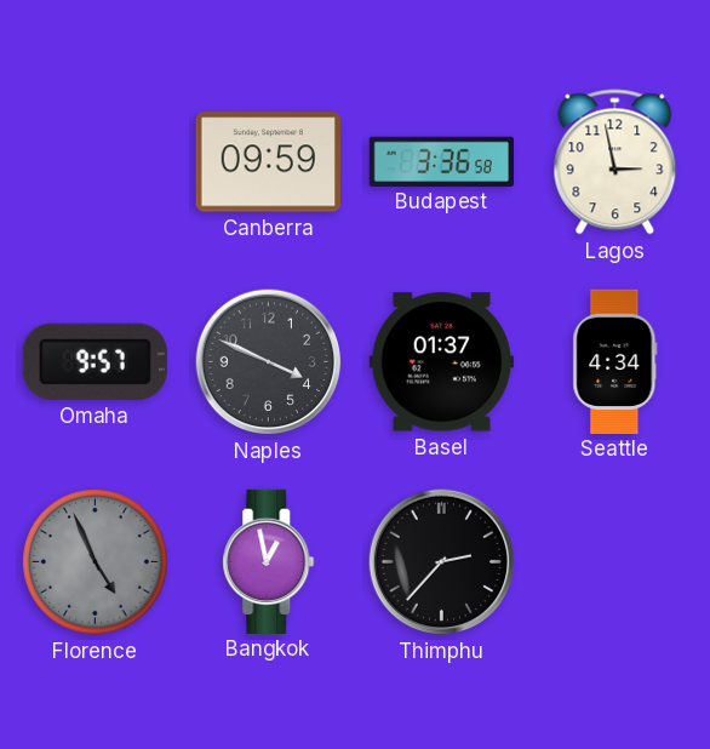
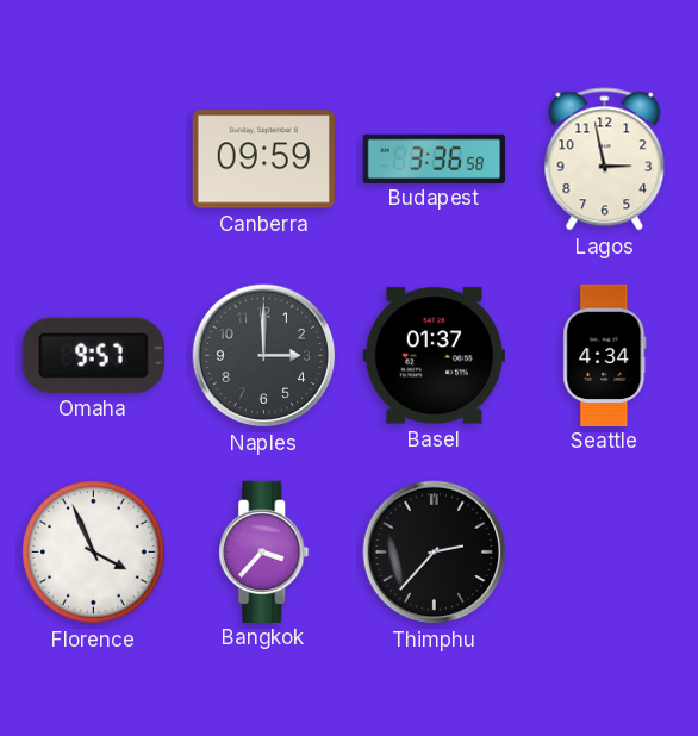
Naples: 3:49 -> 3:00
Florence: 4:56 -> 3:56
Florence dial: grey -> white
Bangkok: 12:58 -> 3:37
